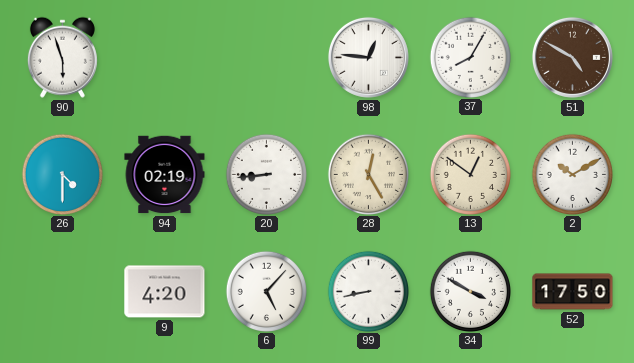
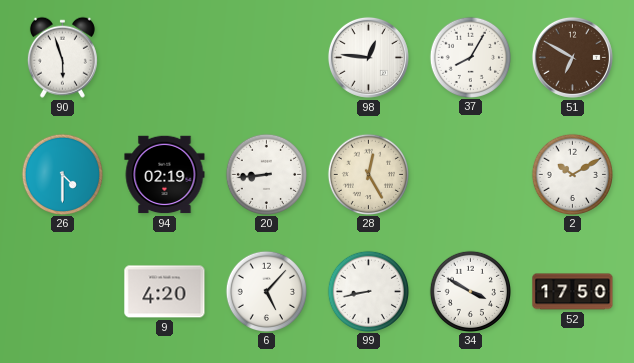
51: 4:50 -> 6:50
13: 12:51 -> none
